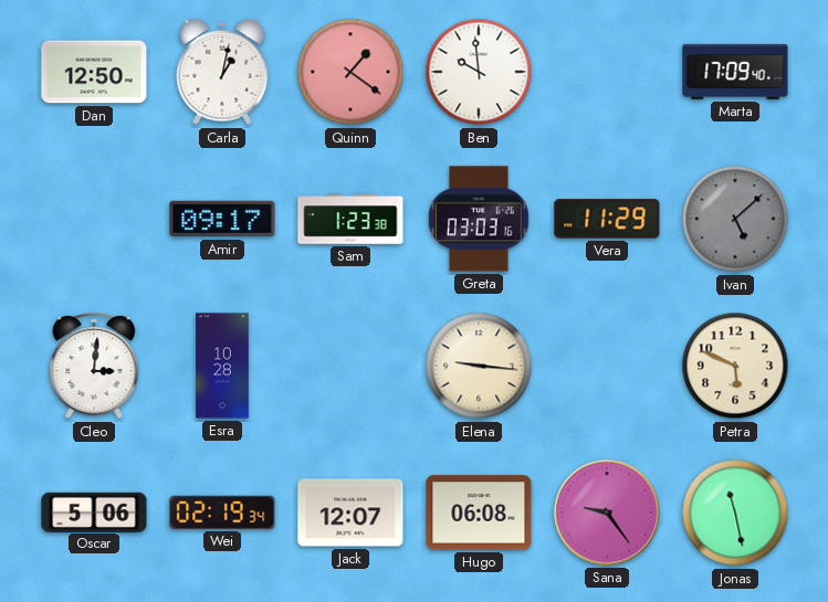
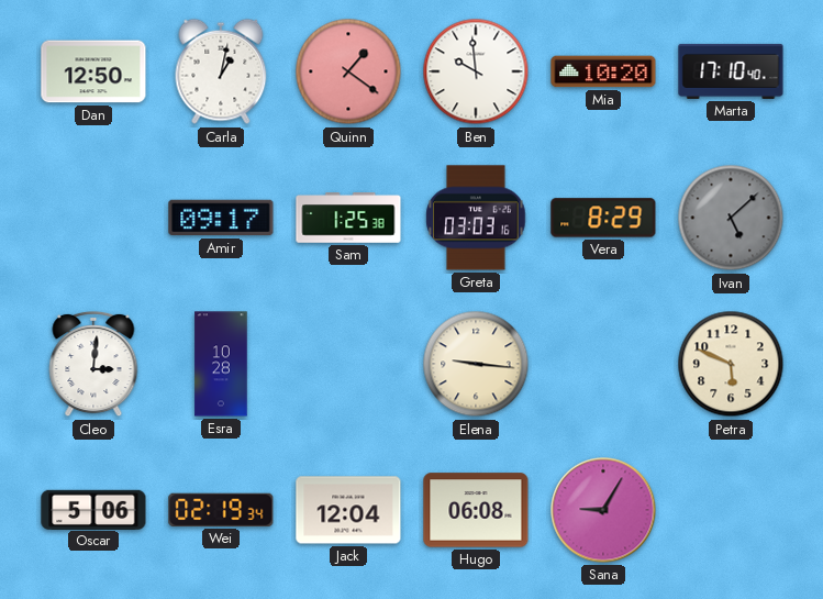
Mia: none -> 10:20
Marta: 17:09 -> 17:10
Sam: 1:23 -> 1:25
Vera: 11:29 -> 8:29
Jack: 12:07 -> 12:04
Sana: 9:24 -> 9:05
Jonas: 11:28 -> none
